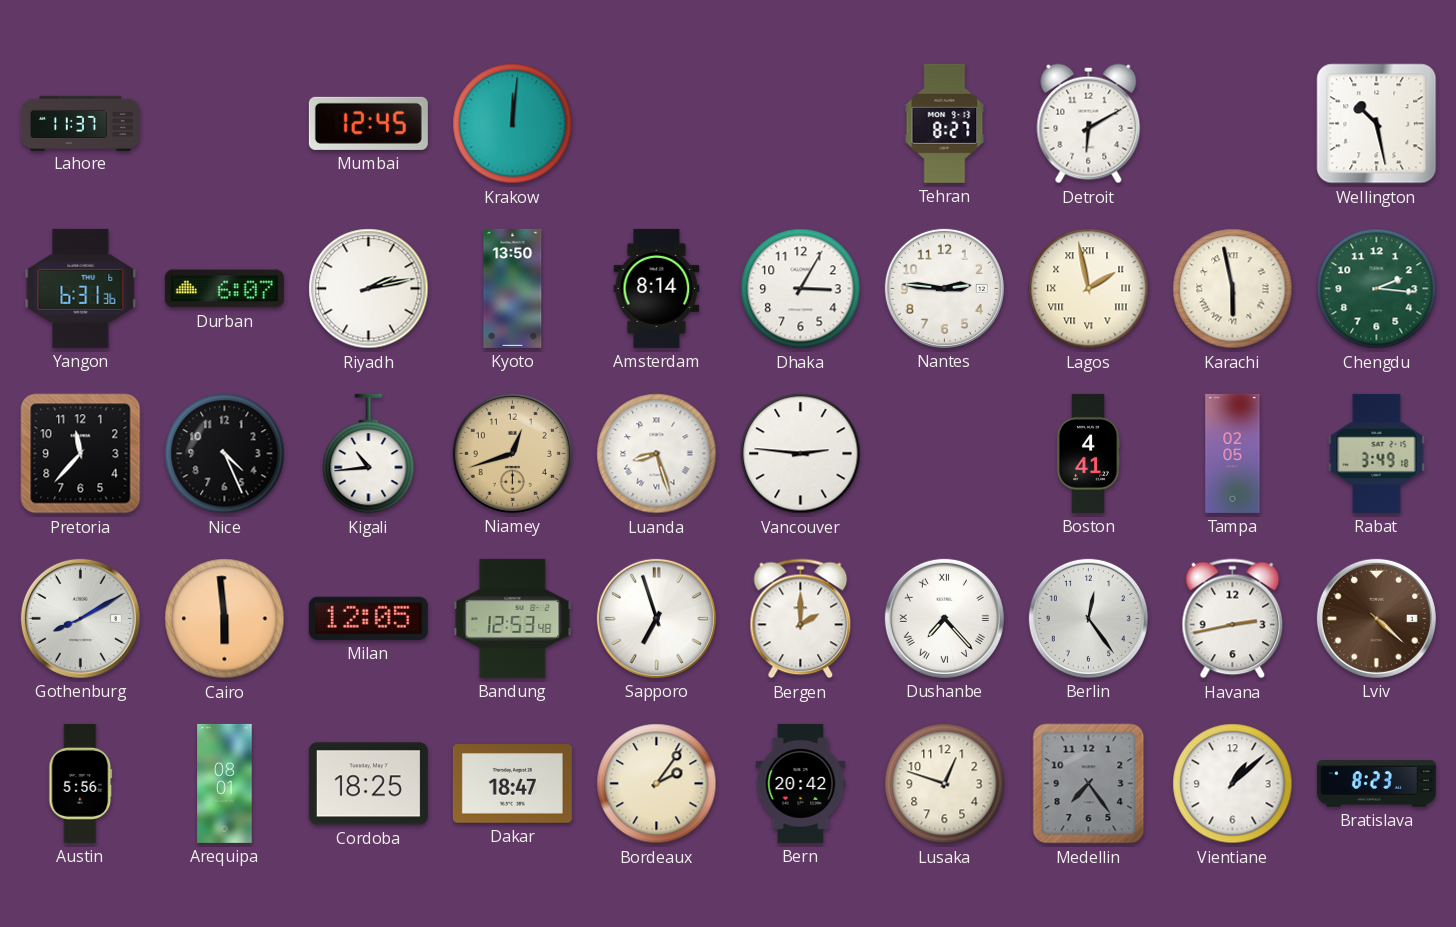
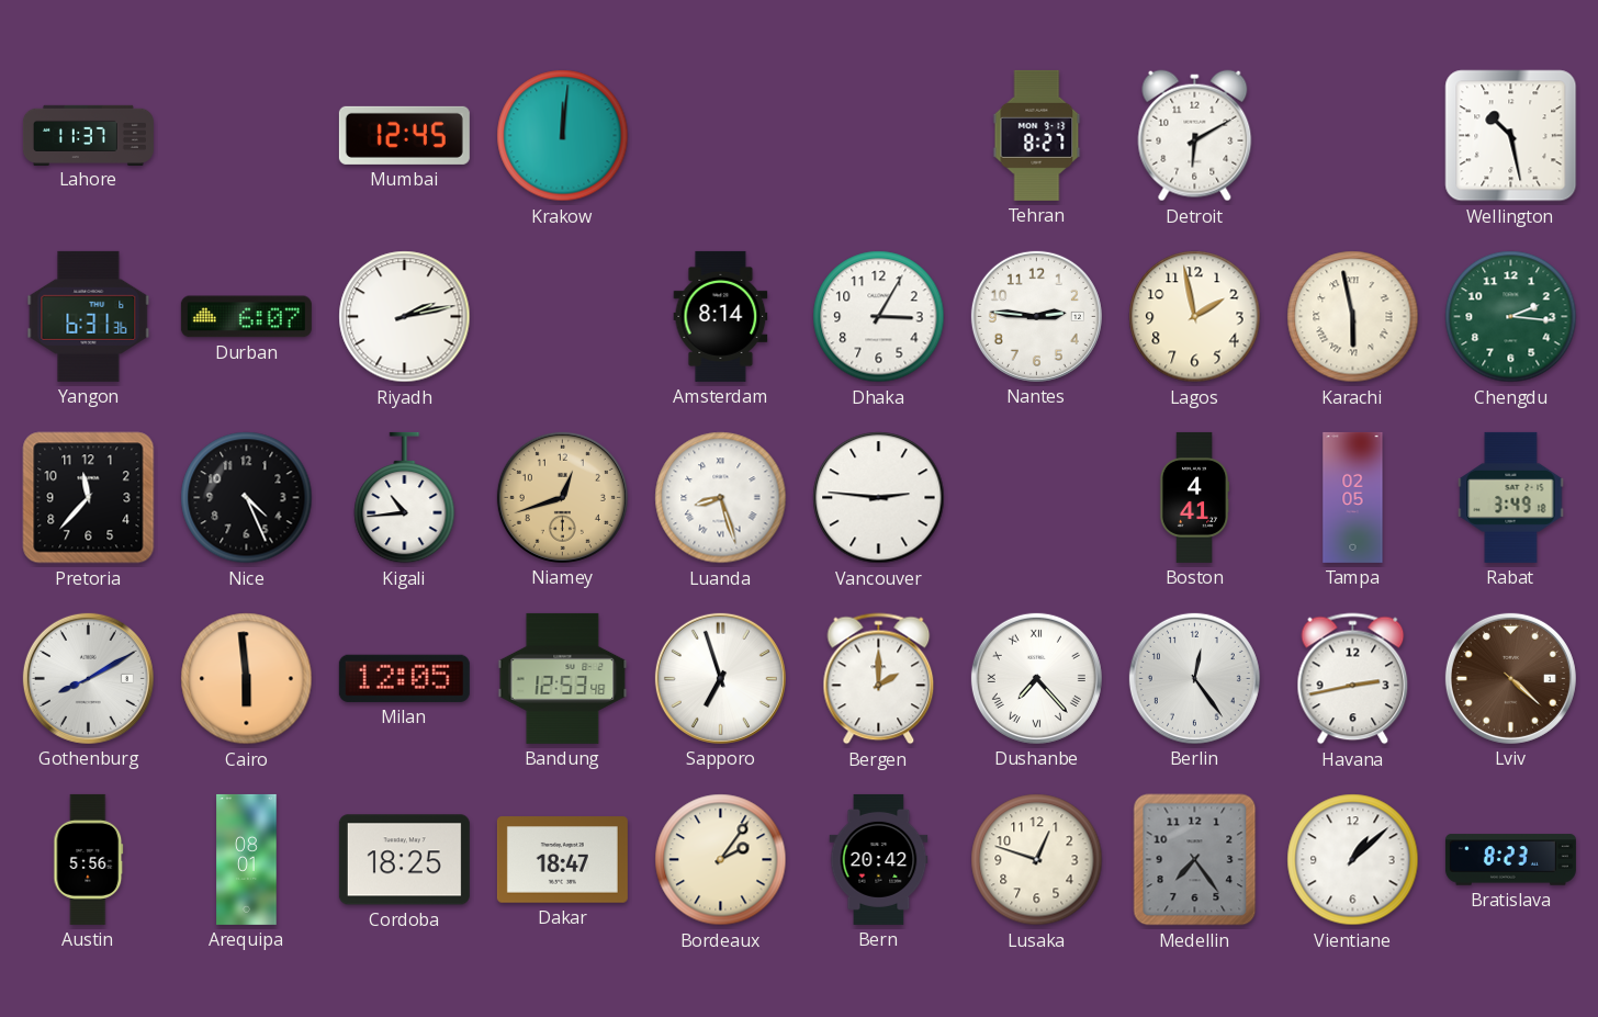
Kyoto: 13:50 -> none
Lagos numerals: Roman -> Arabic
